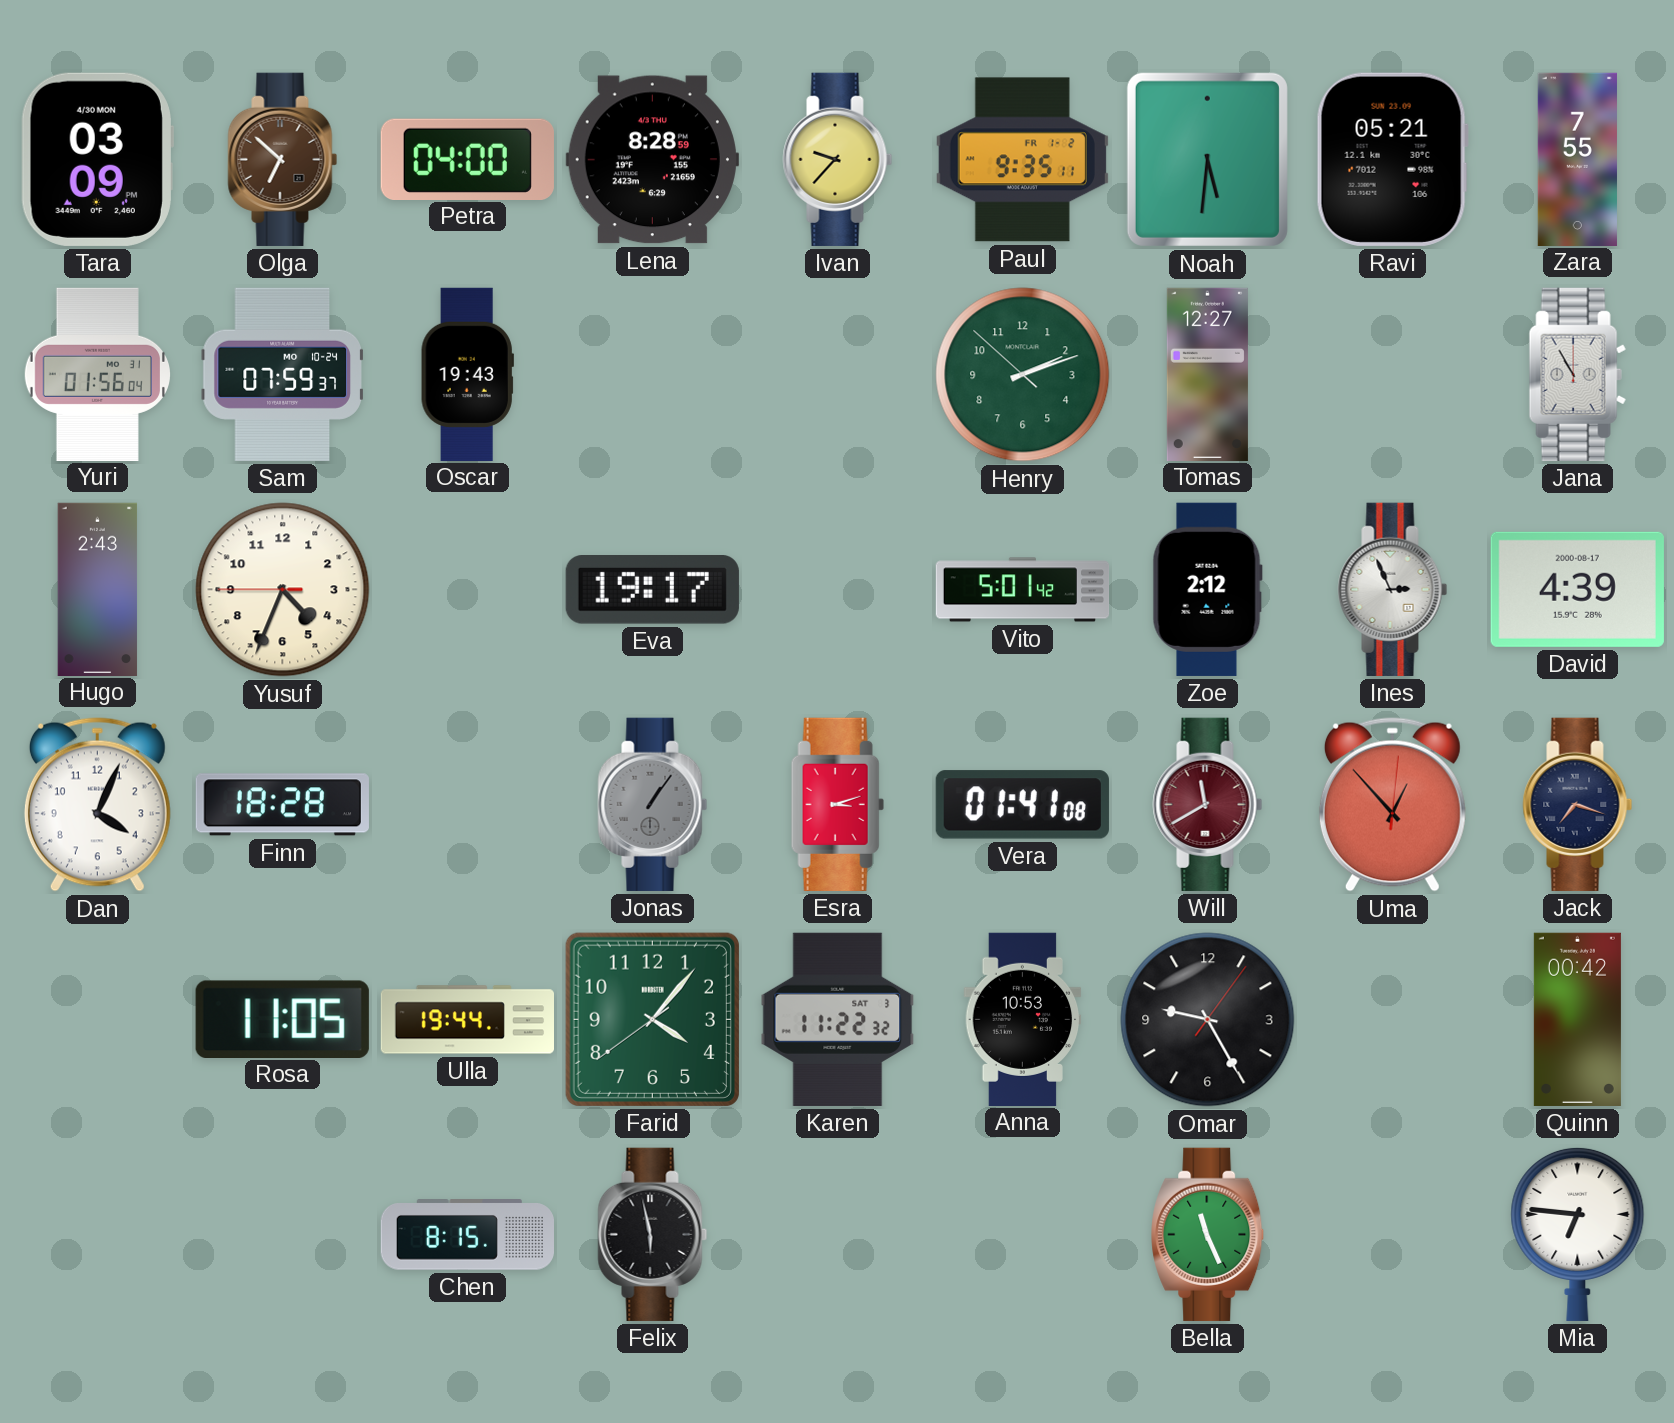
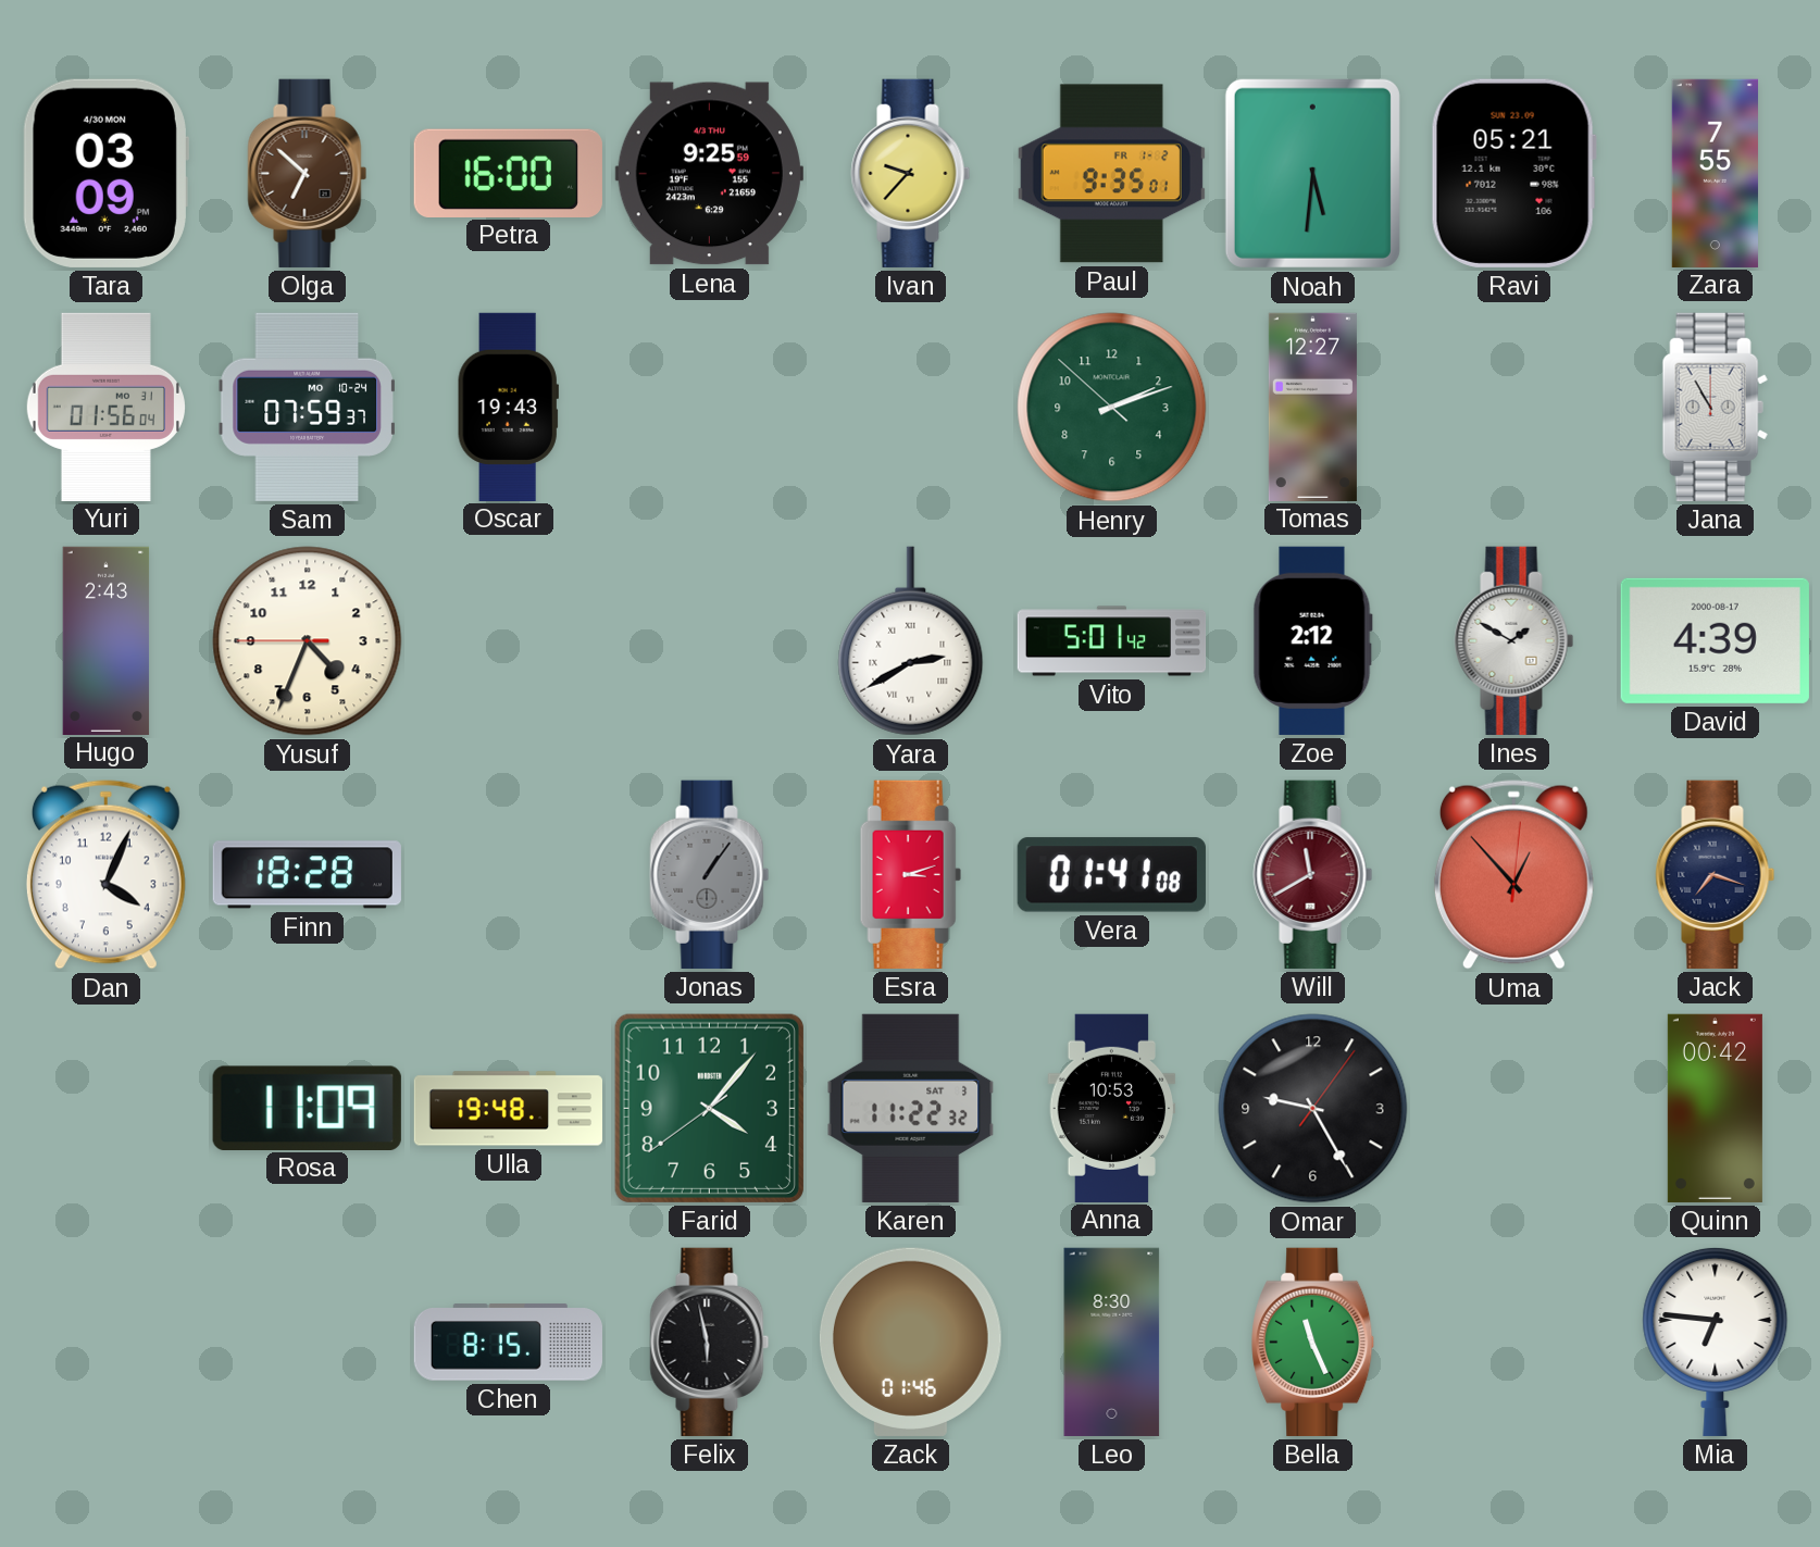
Petra: 04:00 -> 16:00
Lena: 8:28 -> 9:25
Paul: 9:35:11 -> 9:35:01
Eva: 19:17 -> none
Yara: none -> 2:40
Ines: 2:56 -> 1:50
Rosa: 11:05 -> 11:09
Ulla: 19:44 -> 19:48
Zack: none -> 01:46
Leo: none -> 8:30
